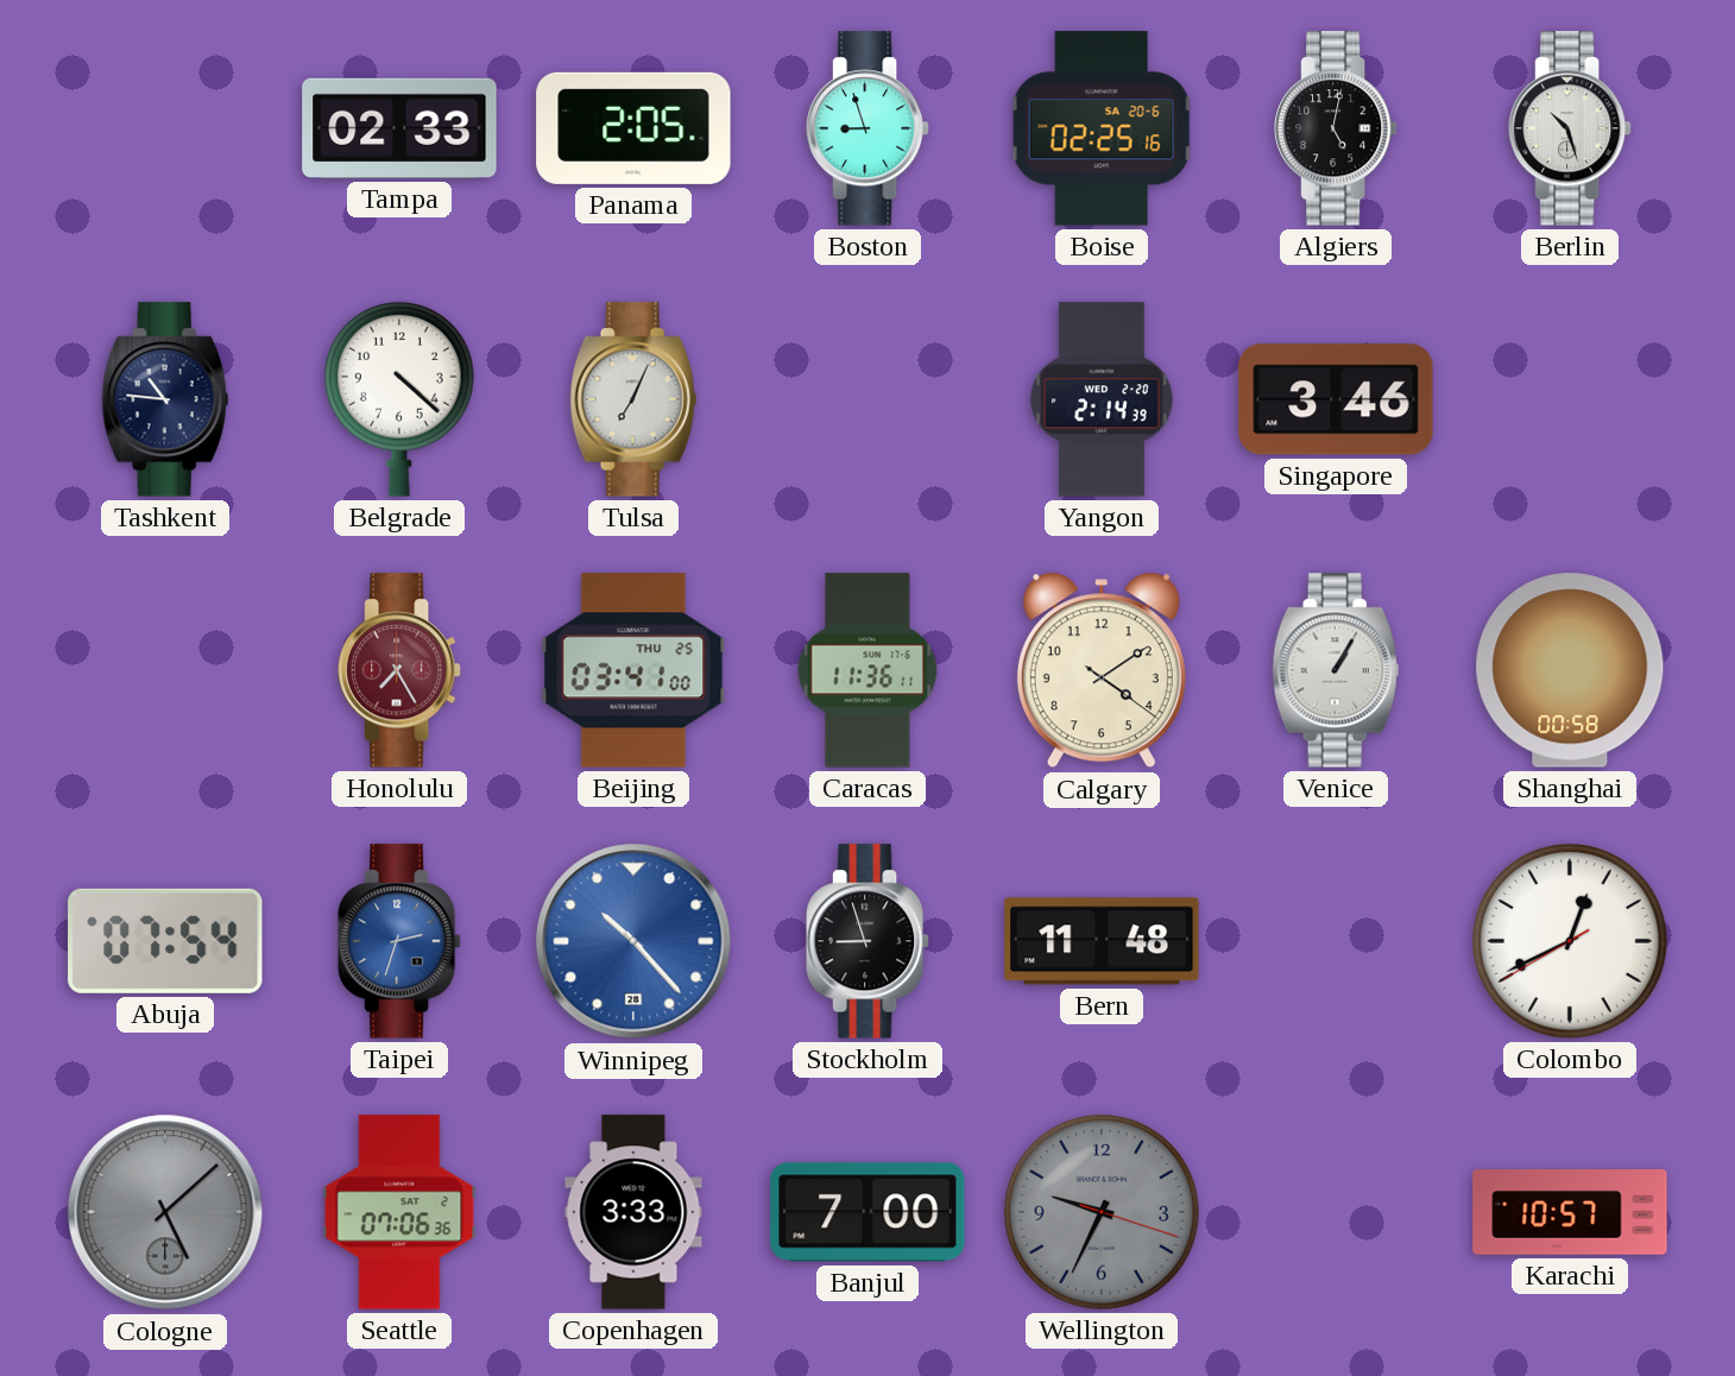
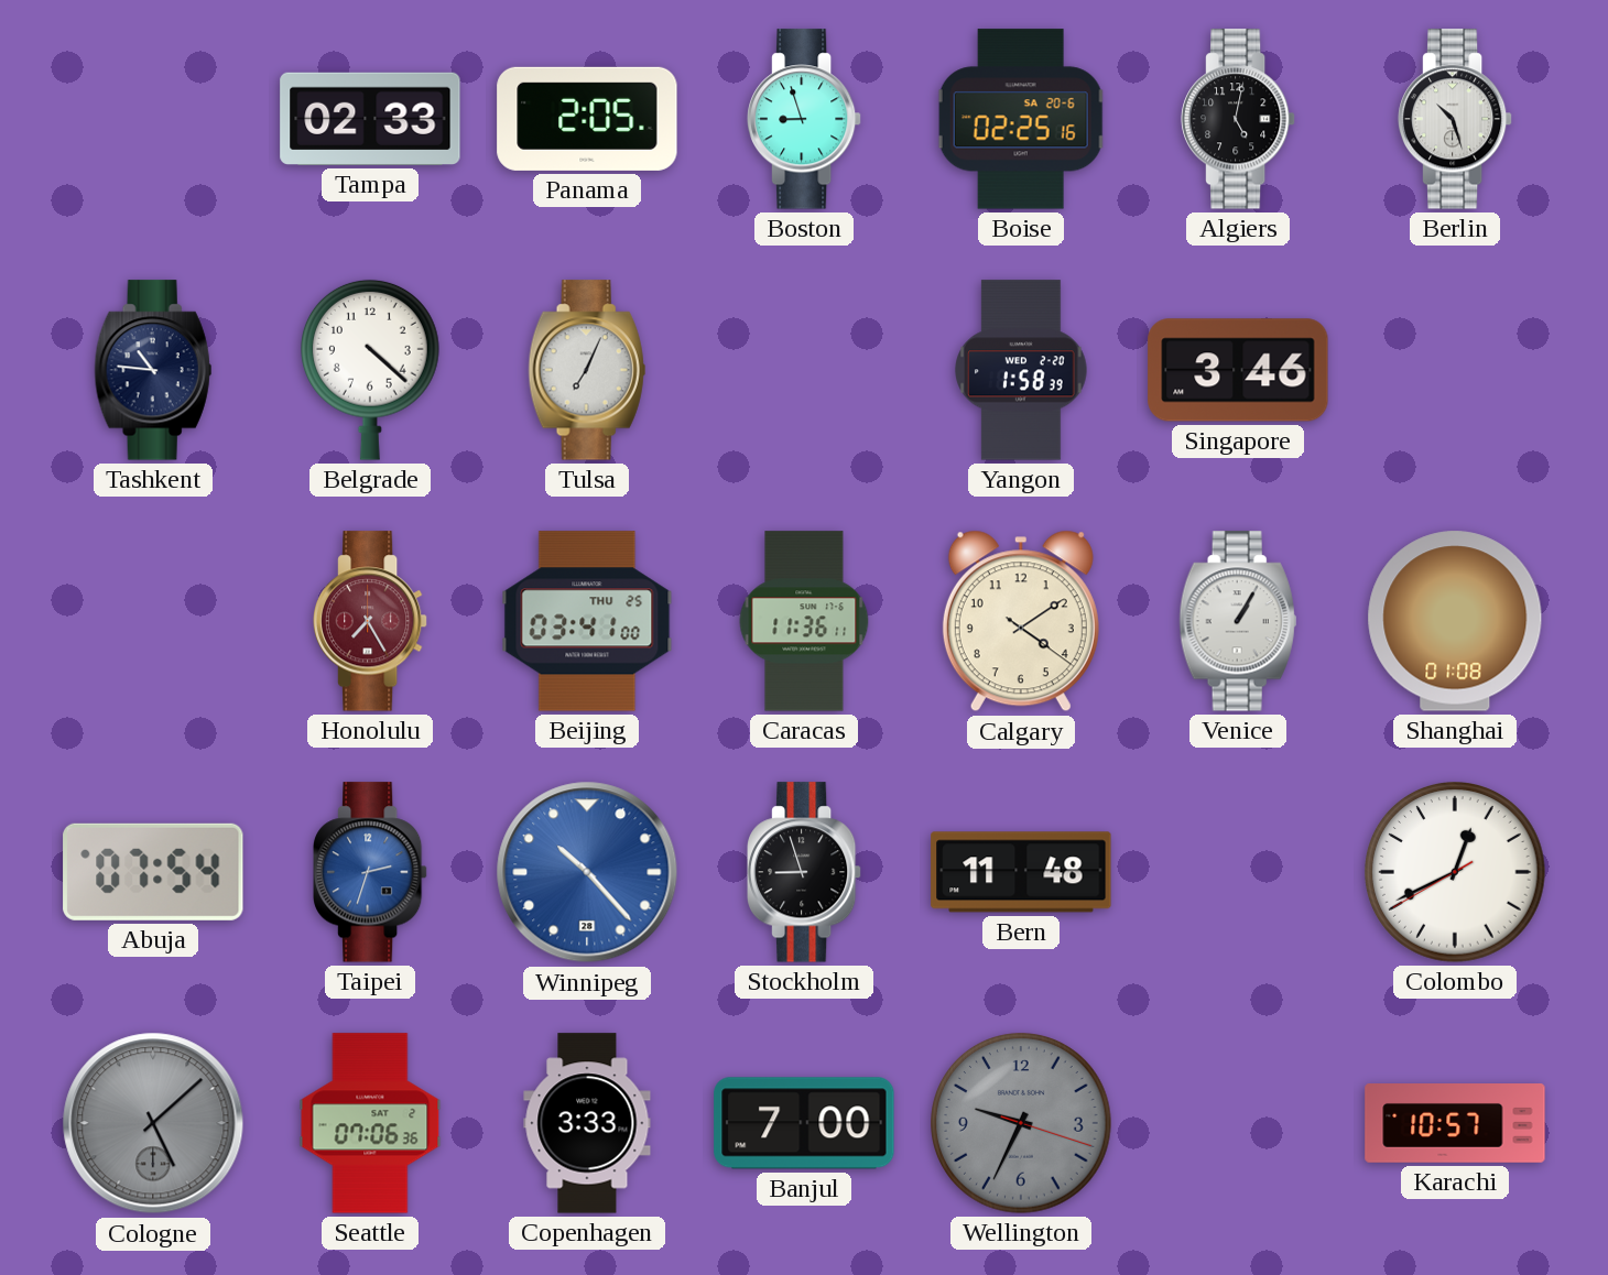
Yangon: 2:14 -> 1:58
Shanghai: 00:58 -> 01:08
